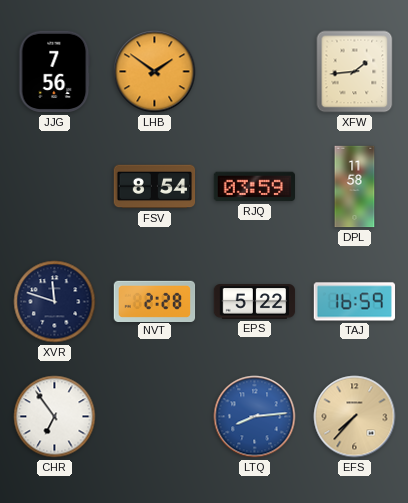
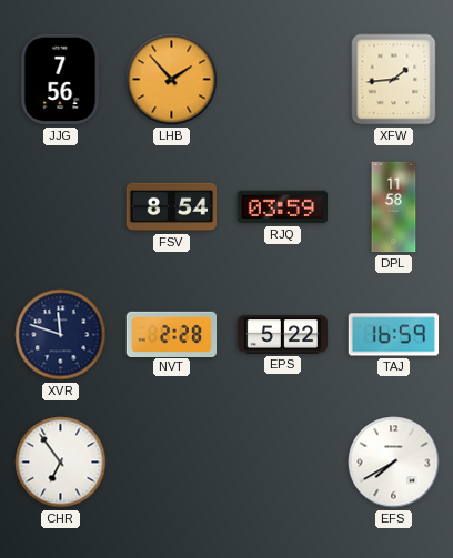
LHB: 1:51 -> 1:53
LTQ: 8:14 -> none
EFS: 7:37 -> 7:40
EFS dial: champagne -> white
